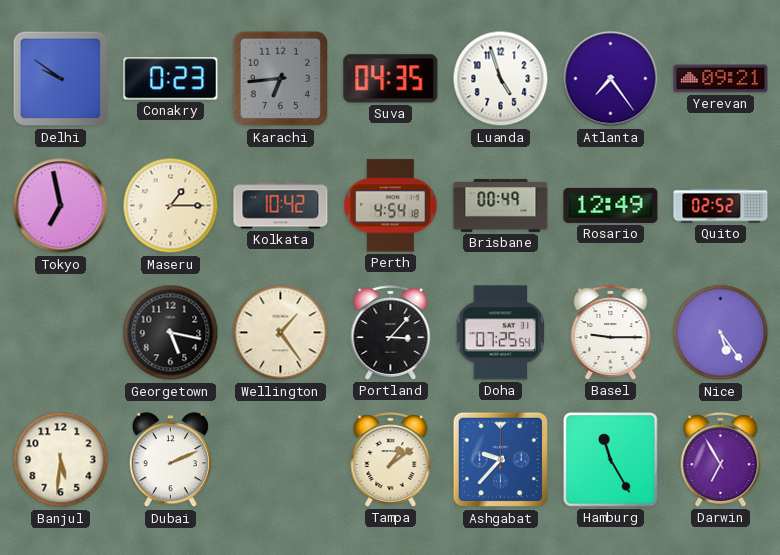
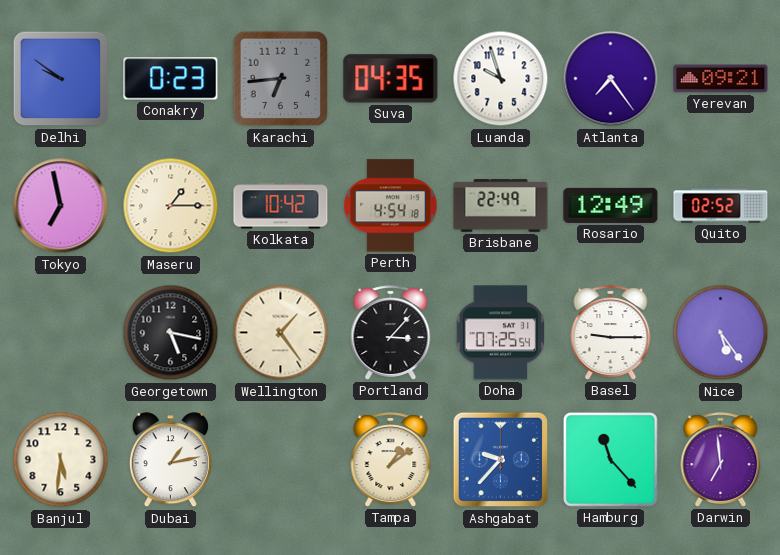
Luanda: 4:57 -> 9:57
Brisbane: 00:49 -> 22:49
Dubai: 2:11 -> 1:13
Hamburg: 11:25 -> 11:23
Darwin: 6:55 -> 6:59
